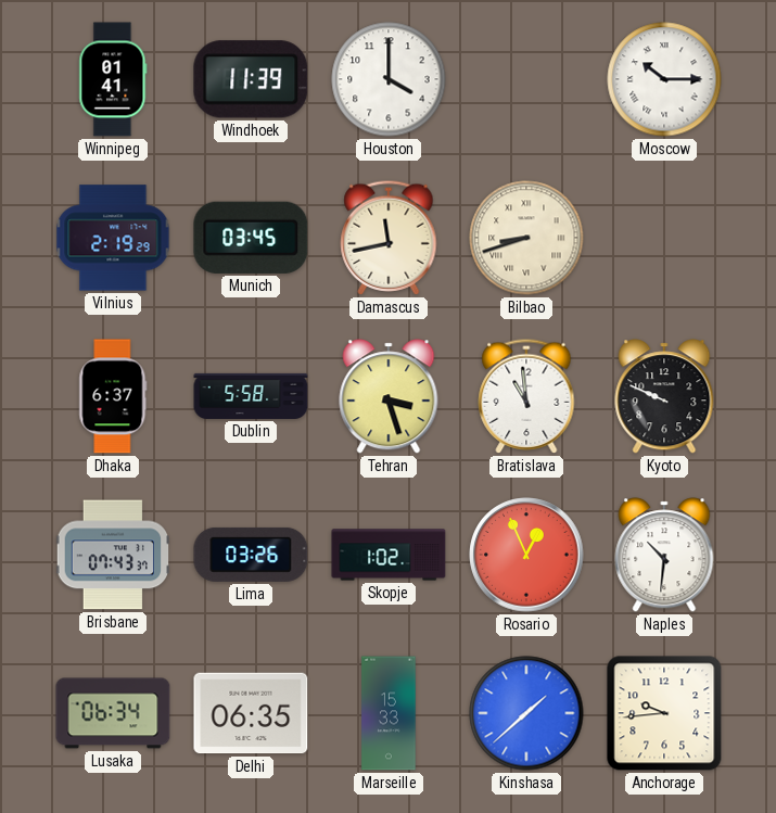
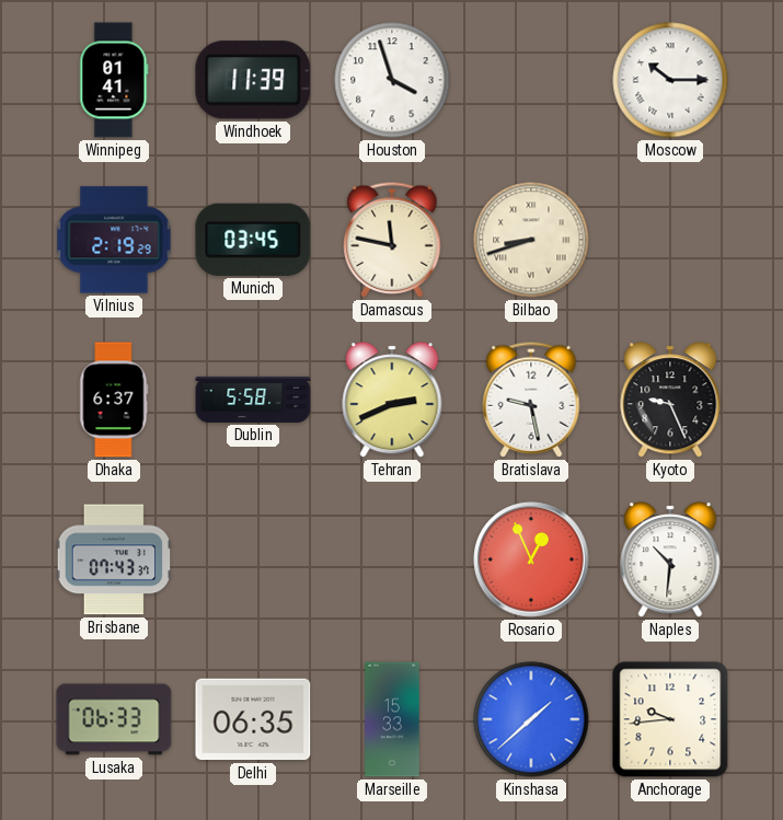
Houston: 4:00 -> 3:57
Damascus: 11:43 -> 11:47
Tehran: 3:27 -> 2:41
Bratislava: 10:59 -> 9:28
Kyoto: 9:49 -> 9:26
Lima: 03:26 -> none
Skopje: 1:02 -> none
Lusaka: 06:34 -> 06:33
